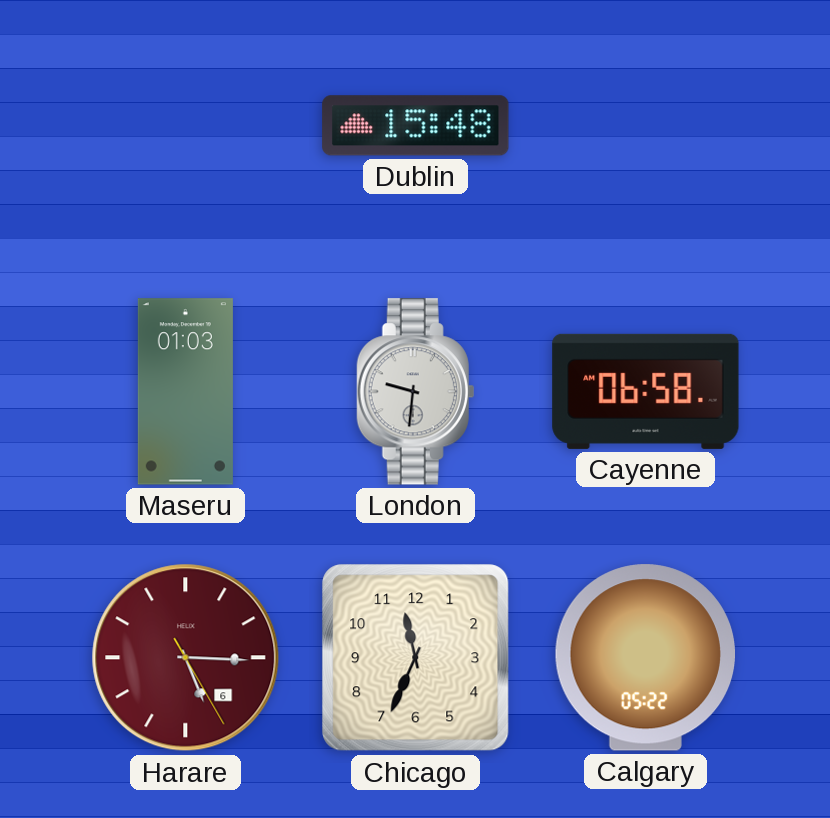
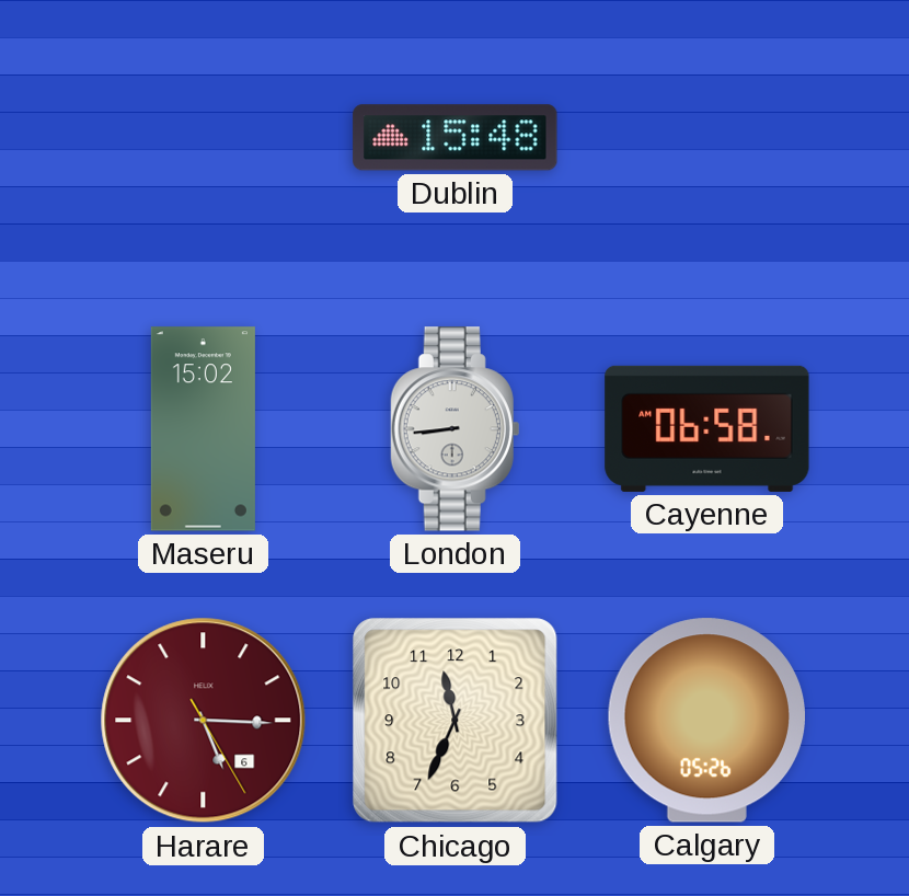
Maseru: 01:03 -> 15:02
London: 9:31 -> 8:44
Calgary: 05:22 -> 05:26
